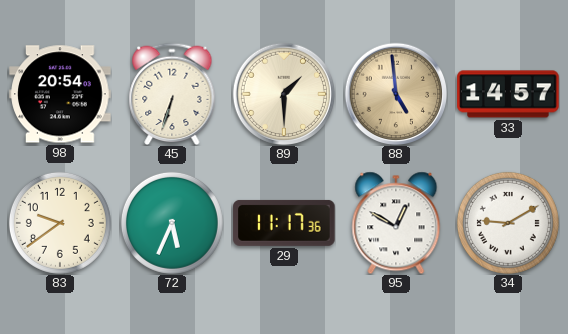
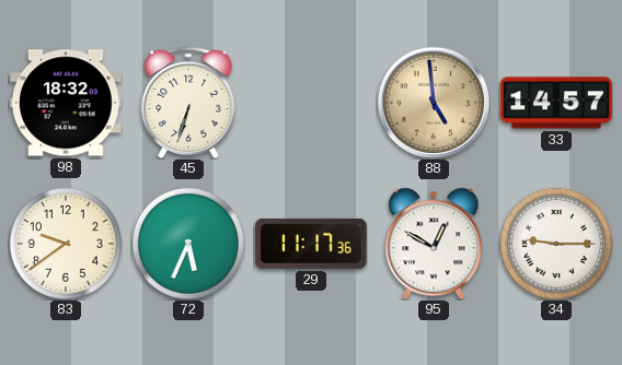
98: 20:54 -> 18:32
89: 1:30 -> none
34: 9:10 -> 9:15
